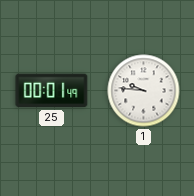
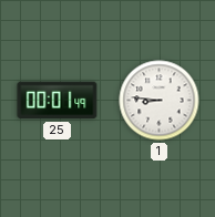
1: 9:46 -> 8:46
